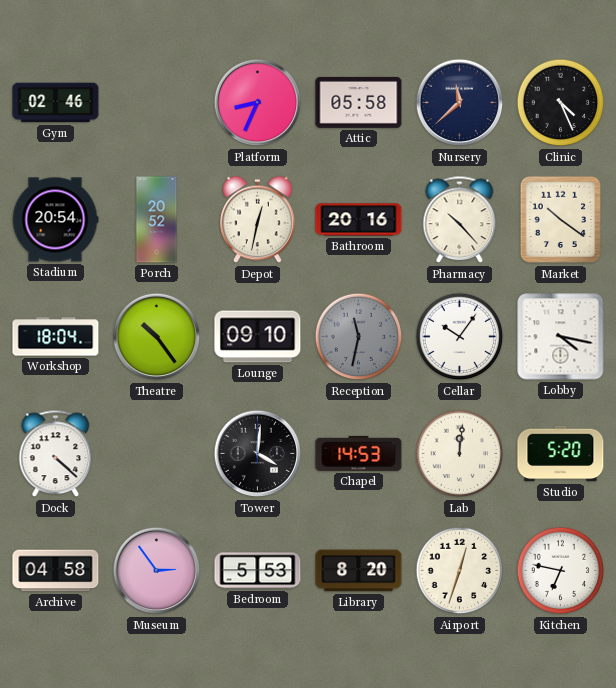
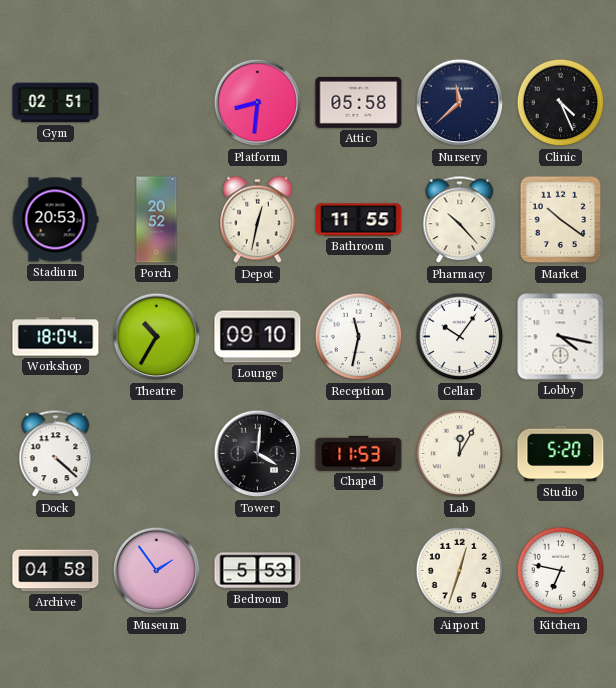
Gym: 02:46 -> 02:51
Platform: 8:34 -> 8:31
Stadium: 20:54 -> 20:53
Bathroom: 20:16 -> 11:55
Theatre: 10:24 -> 10:35
Reception dial: grey -> white
Chapel: 14:53 -> 11:53
Lab: 12:01 -> 12:05
Museum: 2:54 -> 1:54
Library: 8:20 -> none
